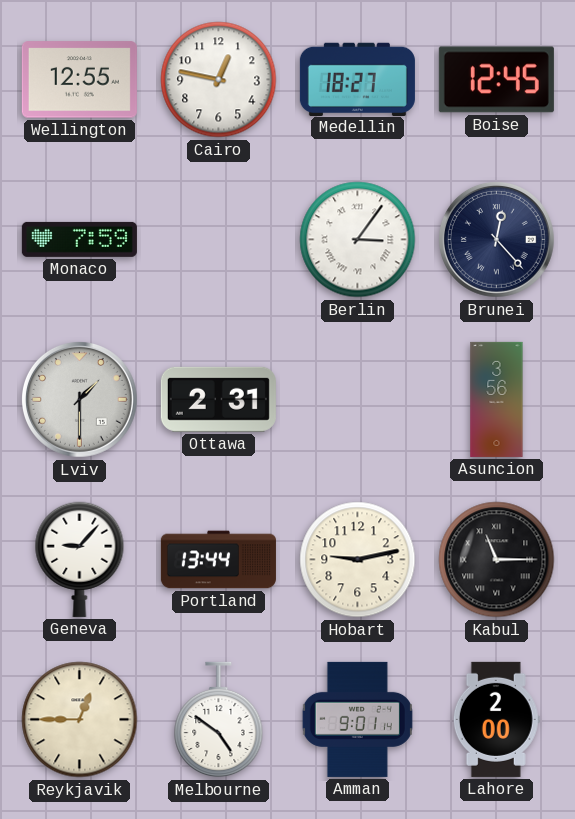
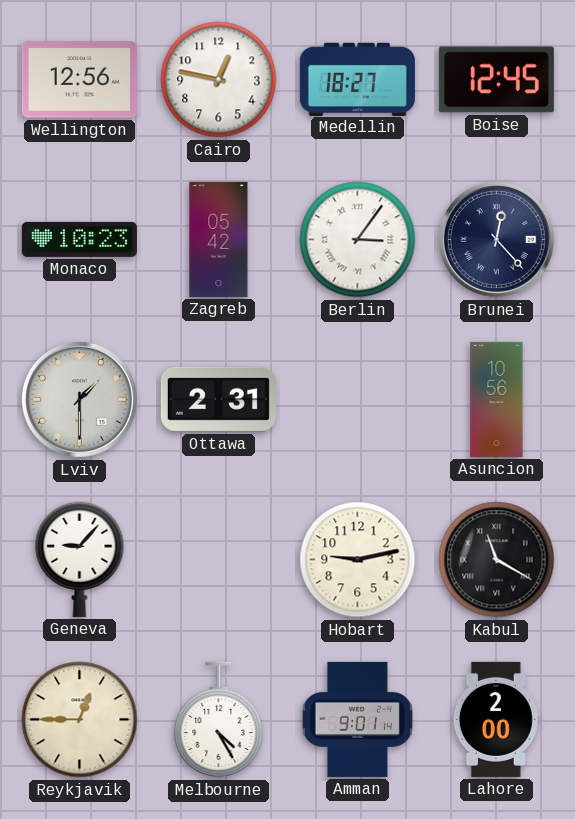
Wellington: 12:55 -> 12:56
Monaco: 7:59 -> 10:23
Zagreb: none -> 05:42
Asuncion: 3:56 -> 10:56
Portland: 13:44 -> none
Kabul: 11:15 -> 11:20
Melbourne: 4:51 -> 4:25
